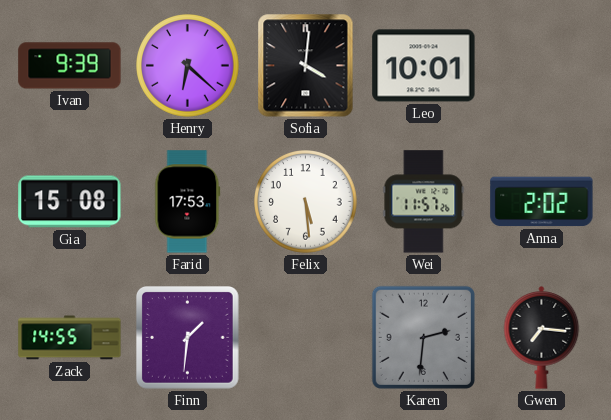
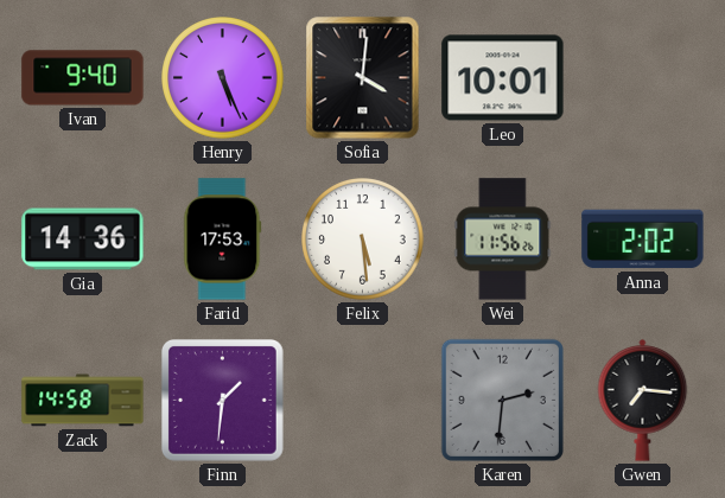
Ivan: 9:39 -> 9:40
Henry: 6:22 -> 5:26
Gia: 15:08 -> 14:36
Wei: 11:57 -> 11:56
Zack: 14:55 -> 14:58
